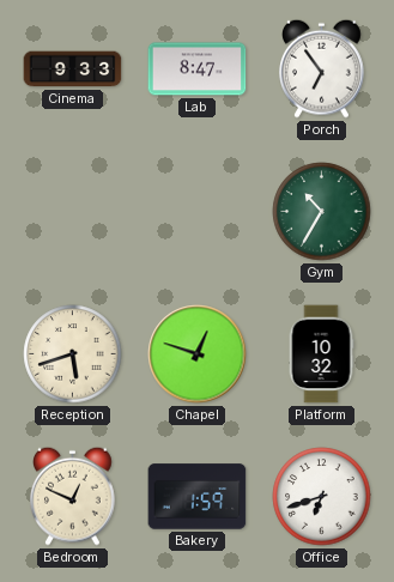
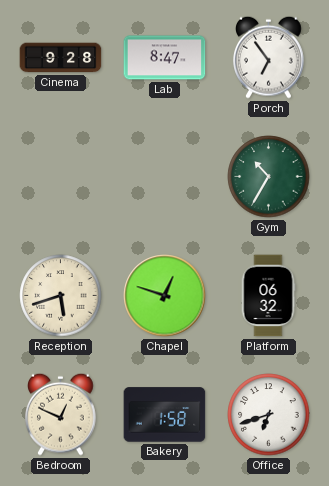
Cinema: 9:33 -> 9:28
Platform: 10:32 -> 06:32
Bakery: 1:59 -> 1:58
